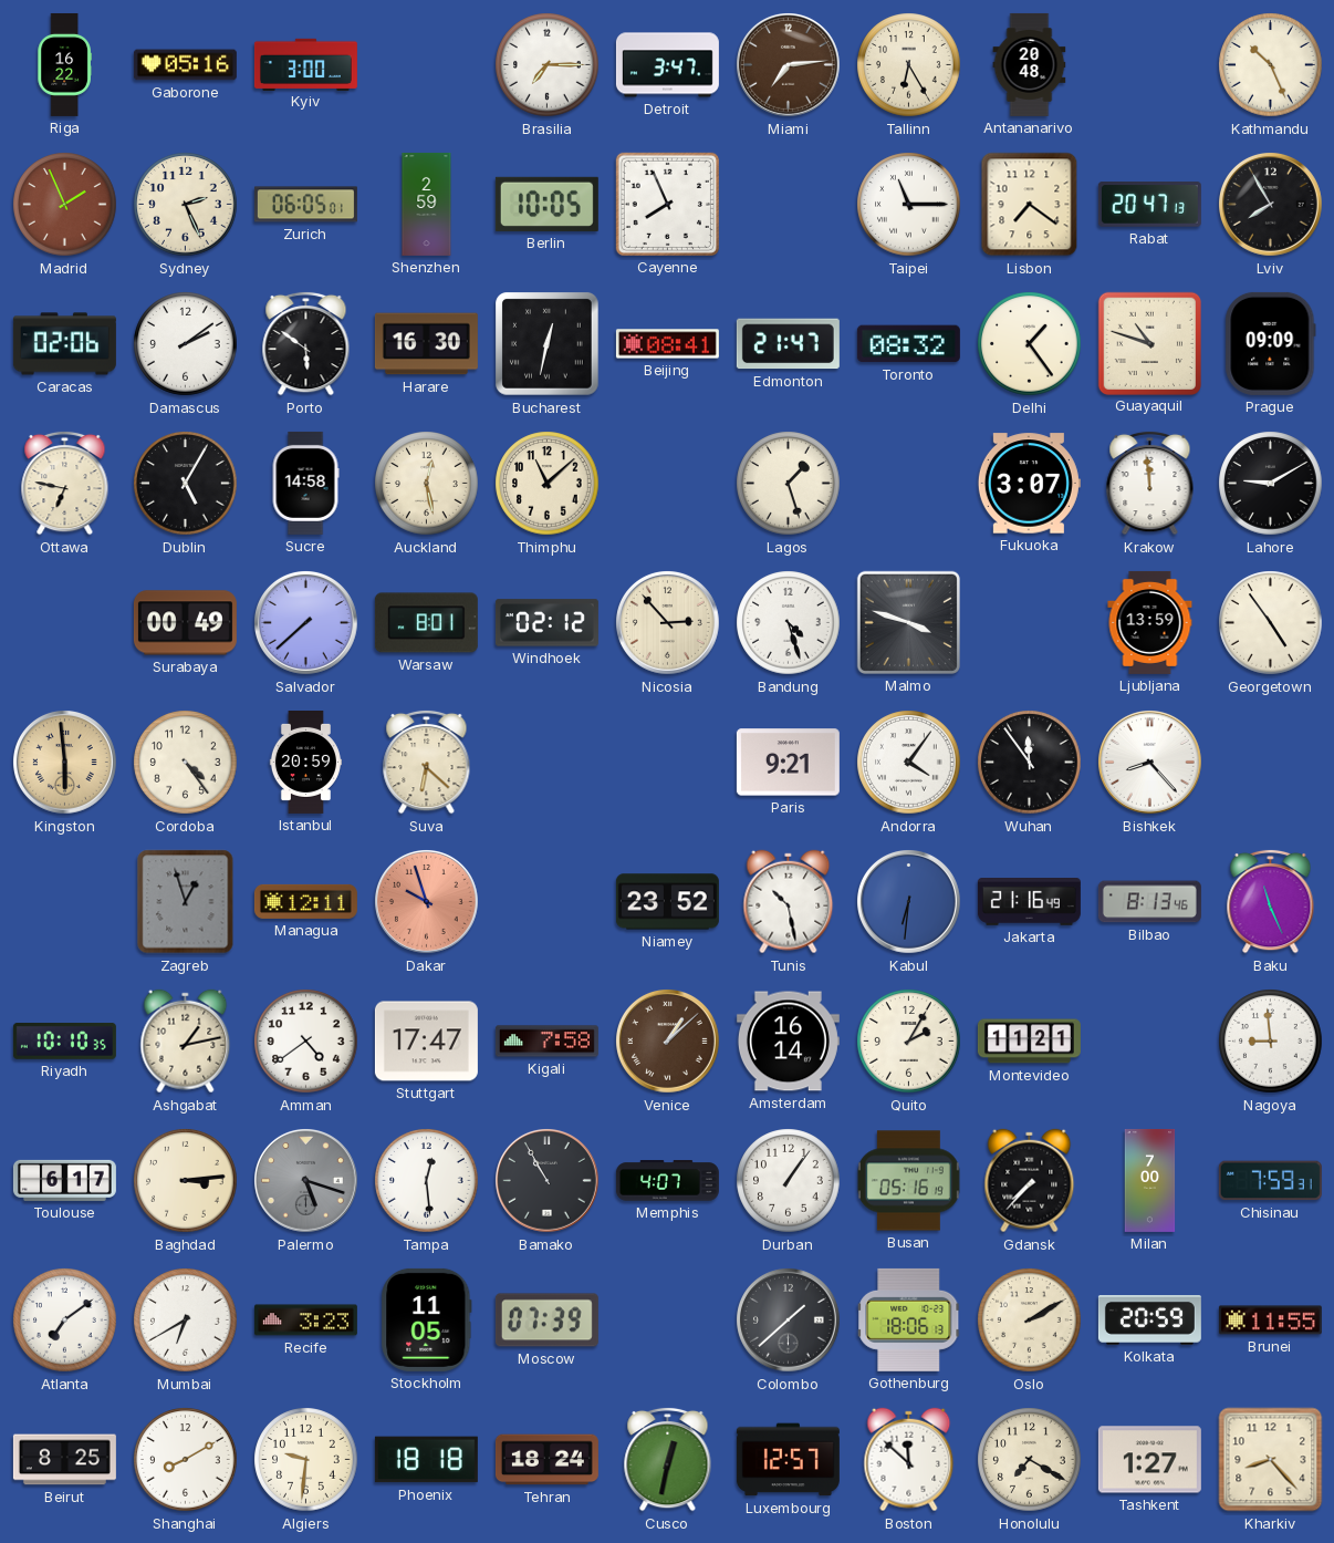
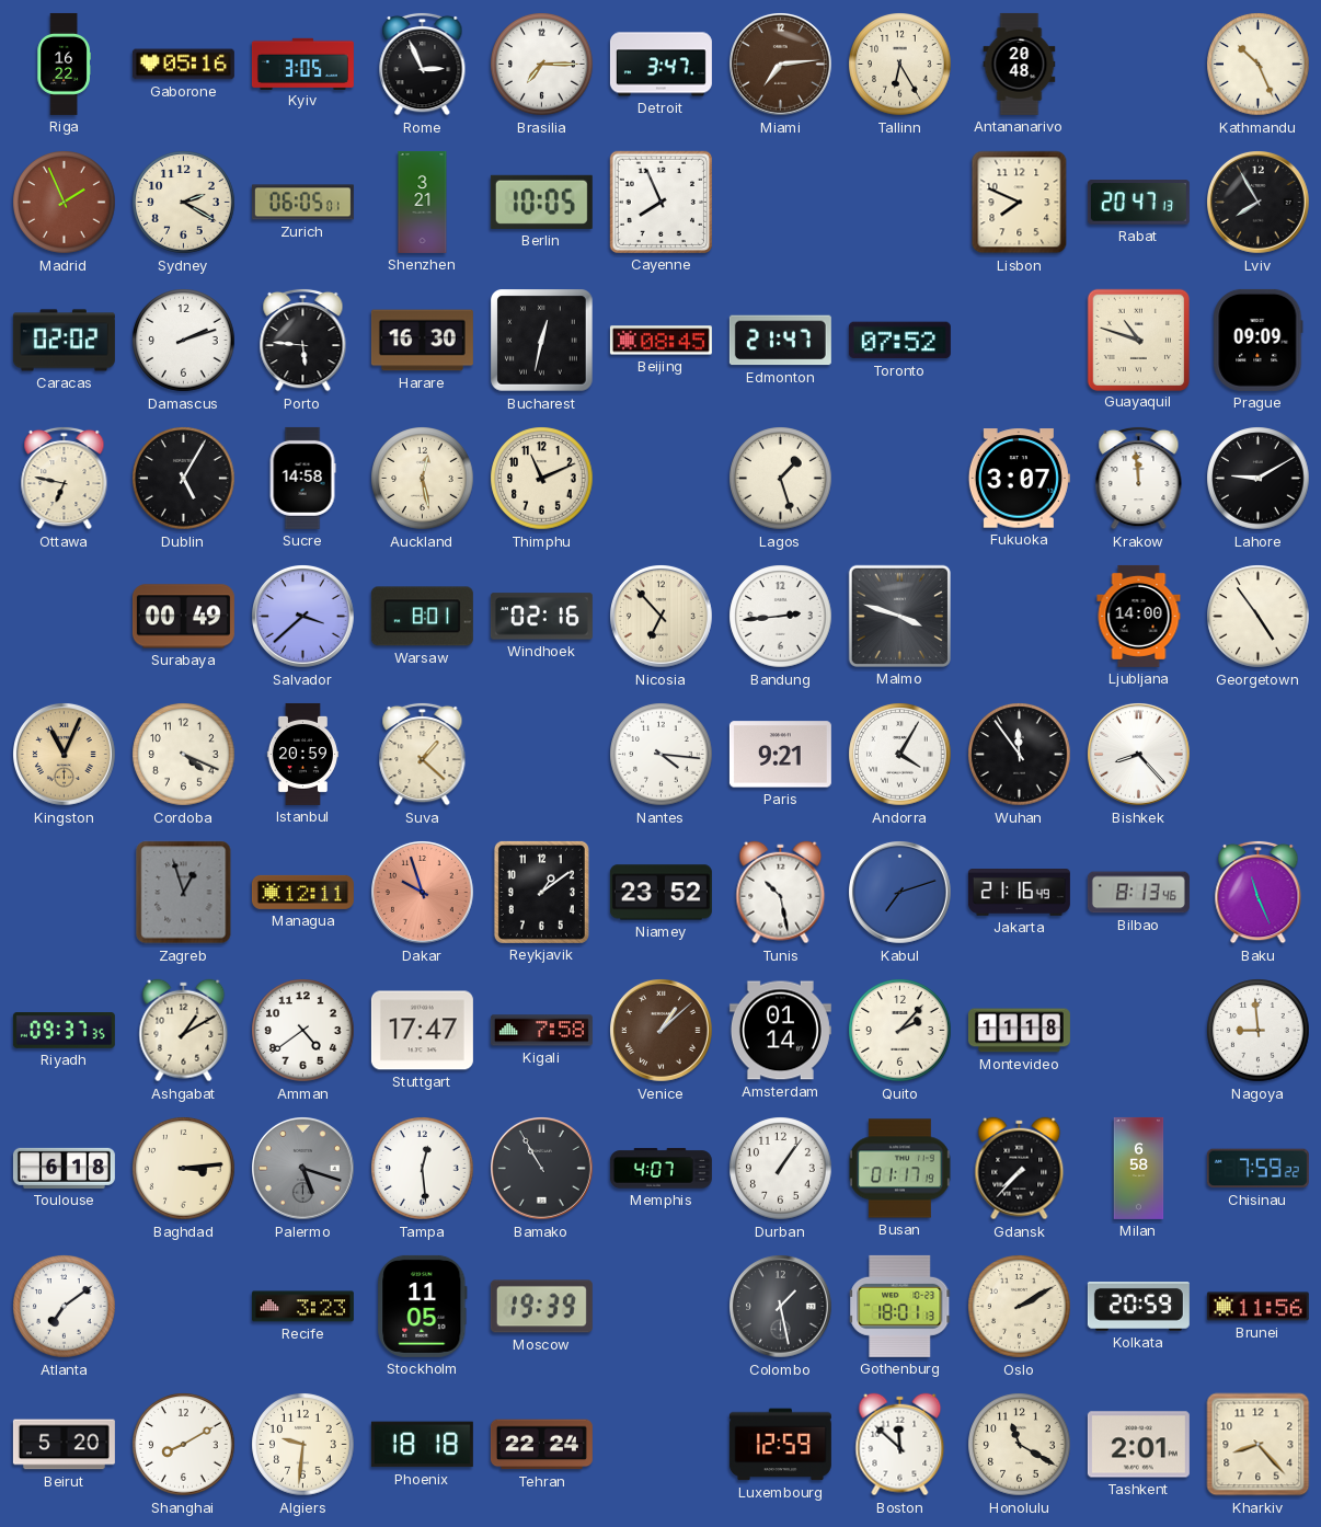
Kyiv: 3:00 -> 3:05
Rome: none -> 2:56
Sydney: 2:26 -> 2:20
Shenzhen: 2:59 -> 3:21
Taipei: 11:15 -> none
Lisbon: 7:21 -> 7:49
Caracas: 02:06 -> 02:02
Damascus: 2:09 -> 2:12
Porto: 5:51 -> 5:46
Beijing: 08:41 -> 08:45
Toronto: 08:32 -> 07:52
Delhi: 1:24 -> none
Thimphu: 11:08 -> 11:11
Salvador: 7:38 -> 3:38
Windhoek: 02:12 -> 02:16
Nicosia: 2:53 -> 6:53
Bandung: 4:27 -> 2:44
Ljubljana: 13:59 -> 14:00
Kingston: 5:59 -> 11:04
Cordoba: 4:24 -> 4:19
Suva: 6:22 -> 1:22
Nantes: none -> 4:16
Andorra: 4:06 -> 4:05
Reykjavik: none -> 1:09
Kabul: 6:31 -> 7:12
Riyadh: 10:10 -> 09:37
Ashgabat: 1:13 -> 1:10
Amsterdam: 16:14 -> 01:14
Quito: 2:05 -> 2:07
Montevideo: 11:21 -> 11:18
Toulouse: 6:17 -> 6:18
Busan: 05:16 -> 01:17
Milan: 7:00 -> 6:58
Chisinau: 7:59:31 -> 7:59:22
Mumbai: 6:40 -> none
Moscow: 07:39 -> 19:39
Colombo: 1:38 -> 1:28
Gothenburg: 18:06 -> 18:01
Brunei: 11:55 -> 11:56
Beirut: 8:25 -> 5:20
Tehran: 18:24 -> 22:24
Cusco: 12:32 -> none
Luxembourg: 12:57 -> 12:59
Honolulu: 7:20 -> 11:20
Tashkent: 1:27 -> 2:01
